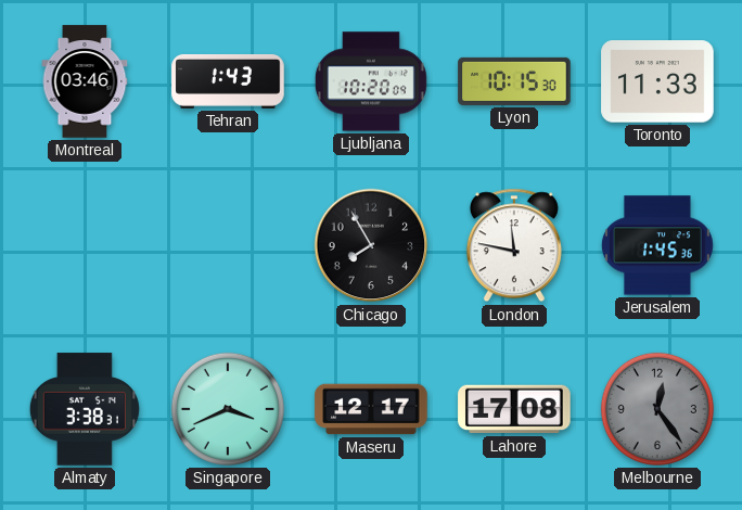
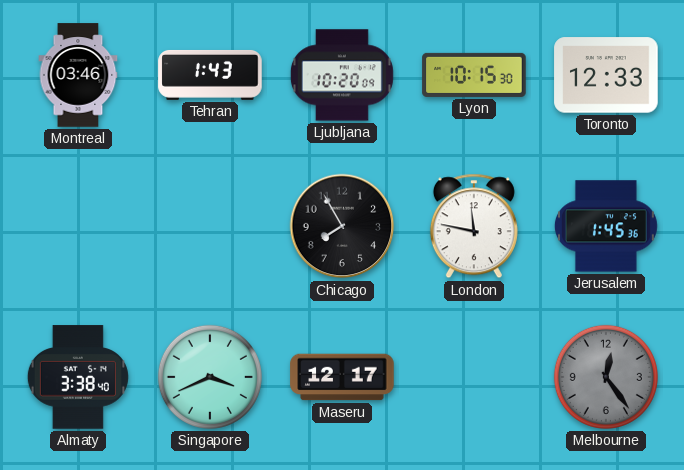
Toronto: 11:33 -> 12:33
Almaty: 3:38:31 -> 3:38:40
Lahore: 17:08 -> none
